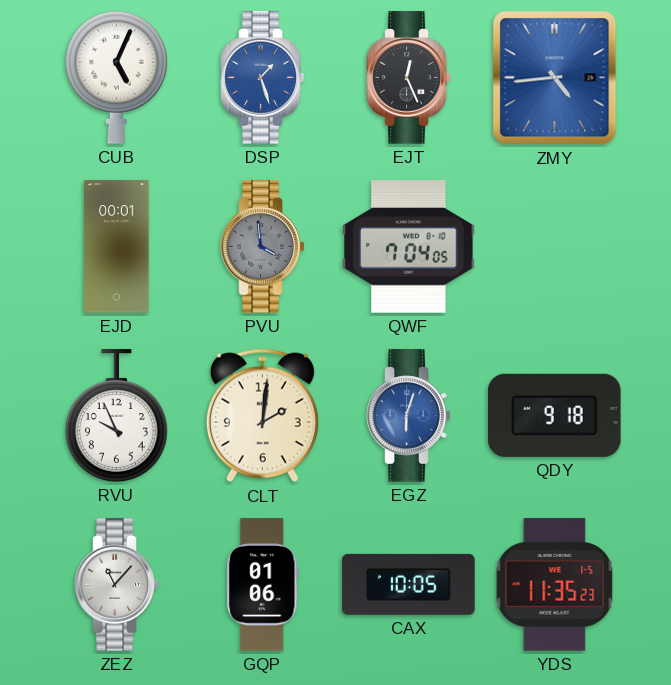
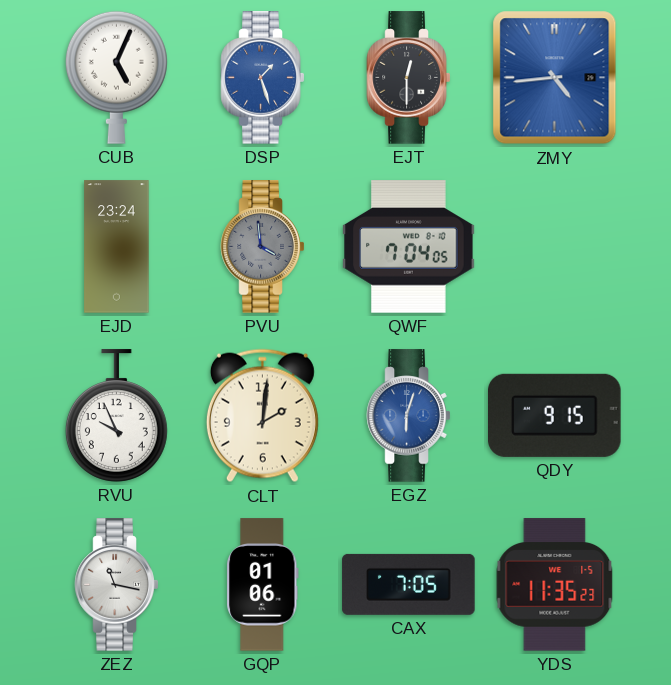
EJT: 12:26 -> 12:30
EJD: 00:01 -> 23:24
QDY: 9:18 -> 9:15
ZEZ: 11:07 -> 11:17
CAX: 10:05 -> 7:05
